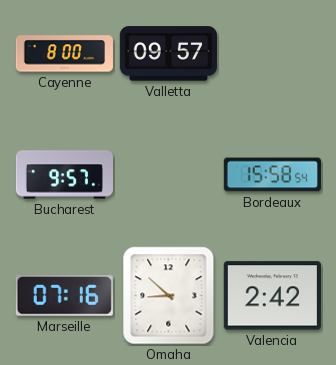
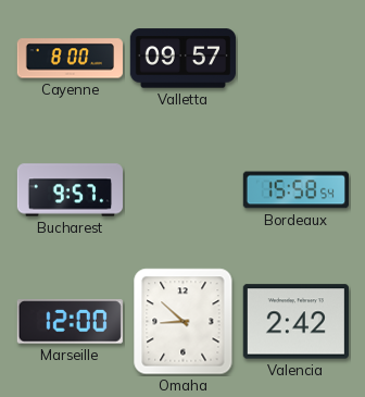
Marseille: 07:16 -> 12:00
